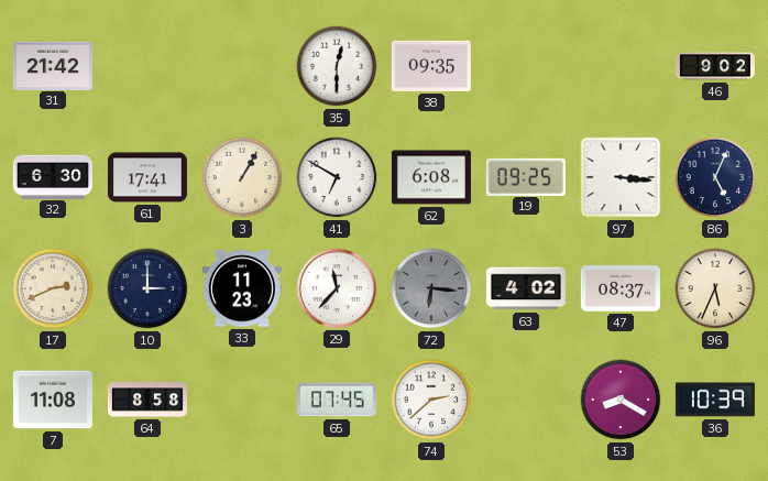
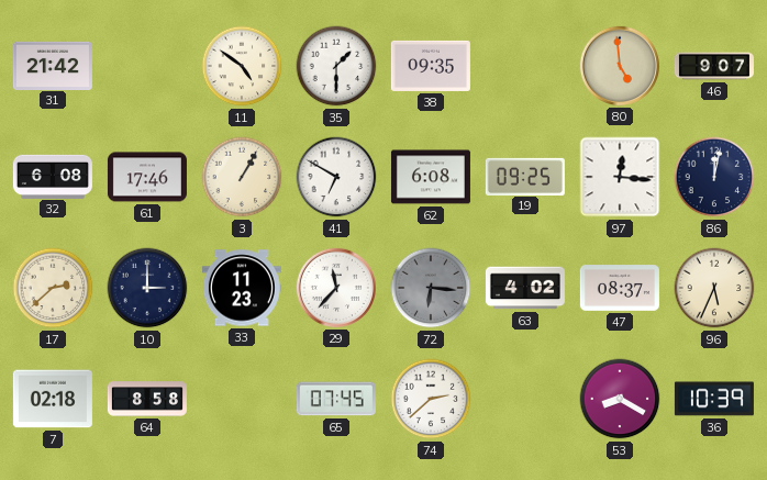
11: none -> 4:51
35: 12:30 -> 1:30
80: none -> 4:59
46: 9:02 -> 9:07
32: 6:30 -> 6:08
61: 17:41 -> 17:46
97: 3:16 -> 12:16
86: 5:04 -> 12:02
17: 2:41 -> 2:38
7: 11:08 -> 02:18
